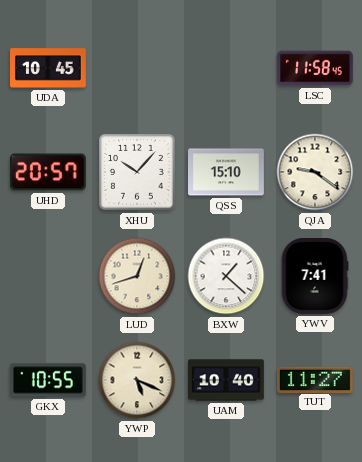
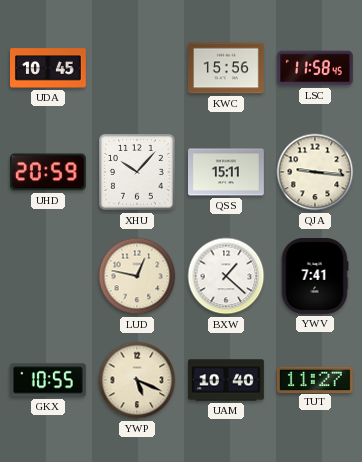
KWC: none -> 15:56
UHD: 20:57 -> 20:59
QSS: 15:10 -> 15:11
QJA: 9:21 -> 9:16
LUD: 12:42 -> 12:47
